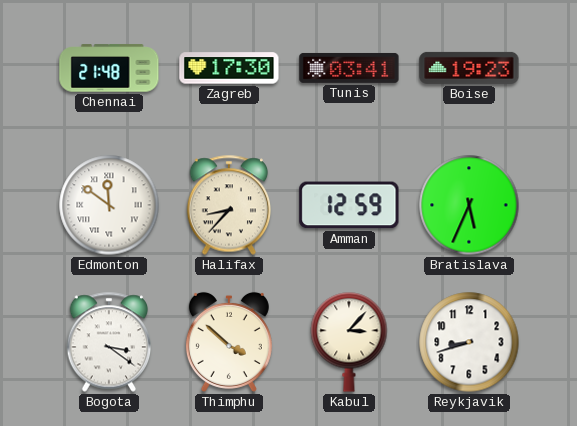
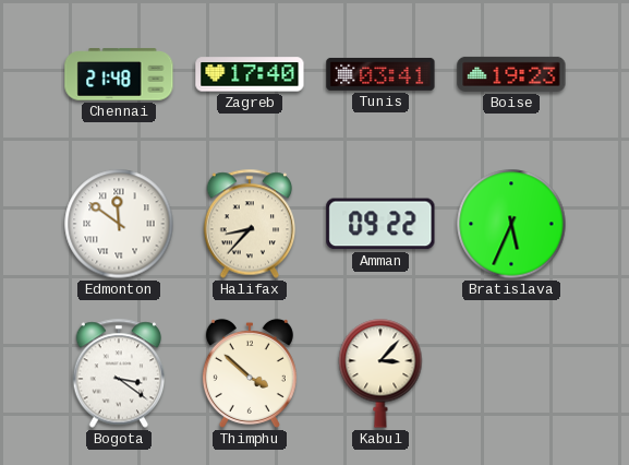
Zagreb: 17:30 -> 17:40
Amman: 12:59 -> 09:22
Reykjavik: 8:42 -> none
